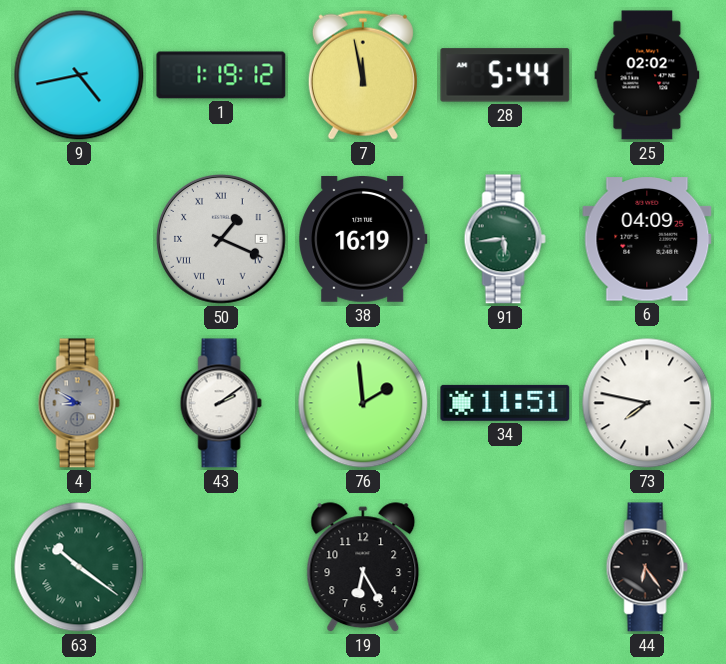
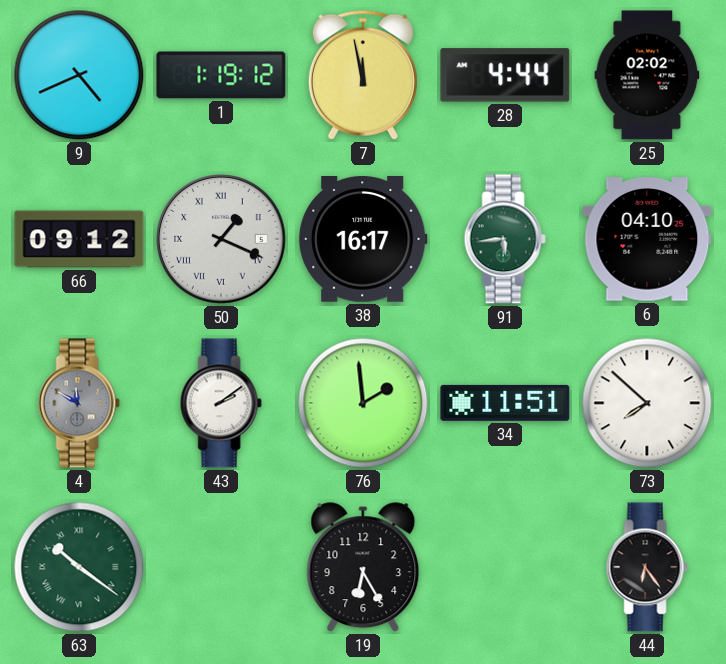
9: 4:43 -> 4:41
28: 5:44 -> 4:44
66: none -> 09:12
38: 16:19 -> 16:17
6: 04:09 -> 04:10
4: 8:50 -> 11:50
73: 7:47 -> 7:52
